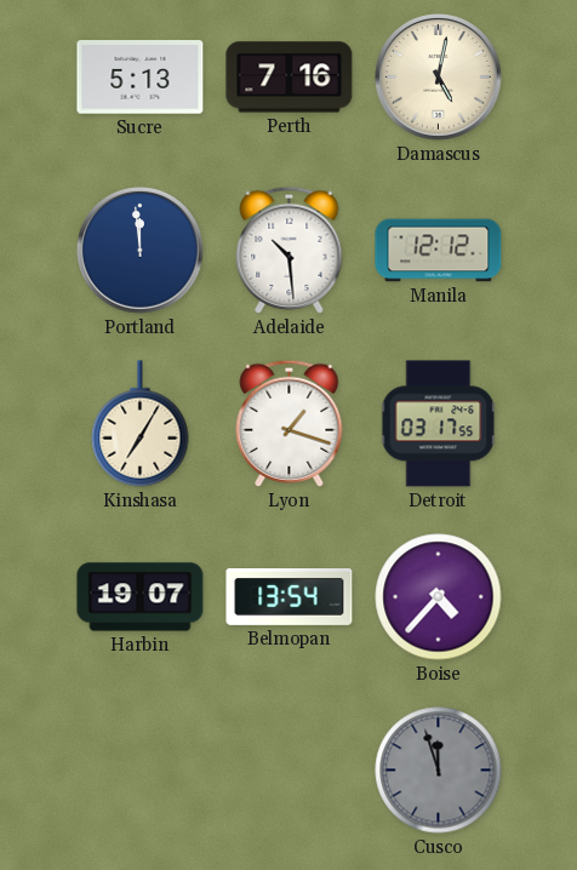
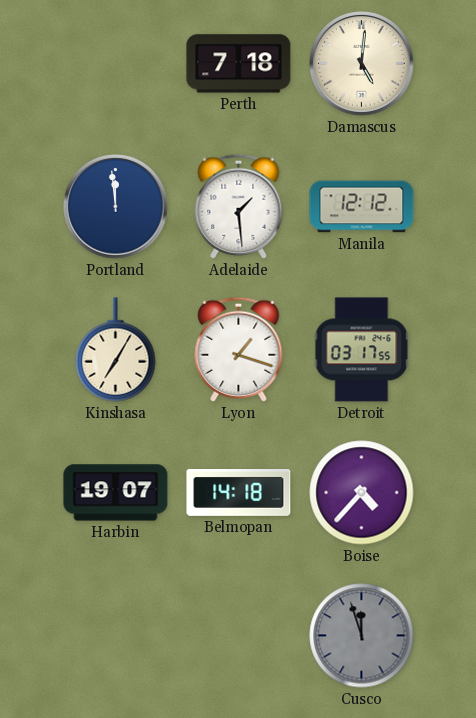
Sucre: 5:13 -> none
Perth: 7:16 -> 7:18
Damascus: 5:02 -> 5:01
Adelaide: 10:29 -> 1:29
Belmopan: 13:54 -> 14:18
